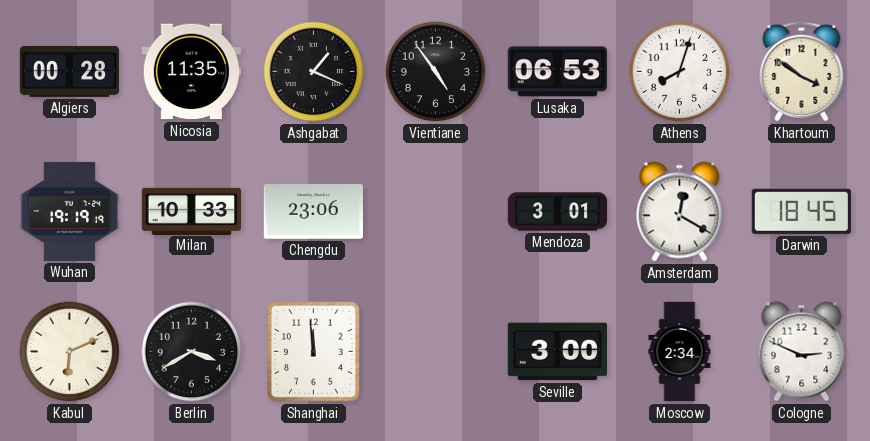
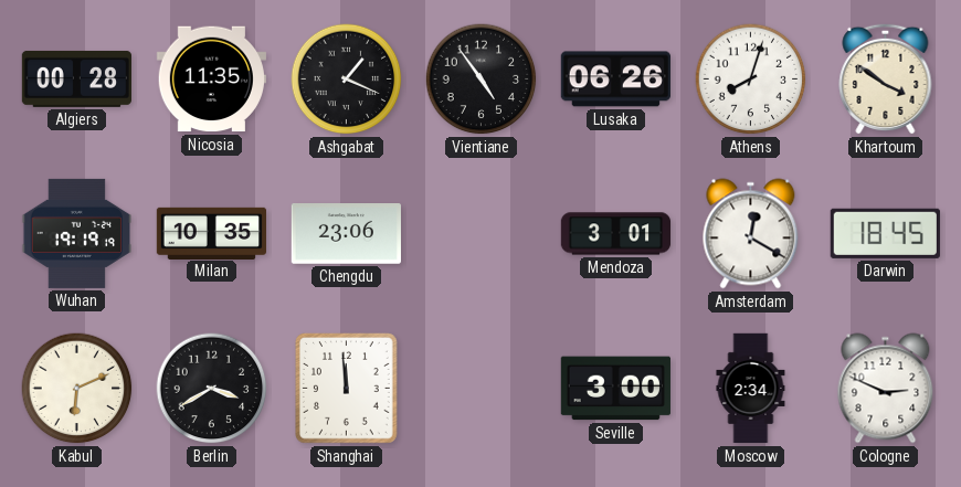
Lusaka: 06:53 -> 06:26
Milan: 10:33 -> 10:35
